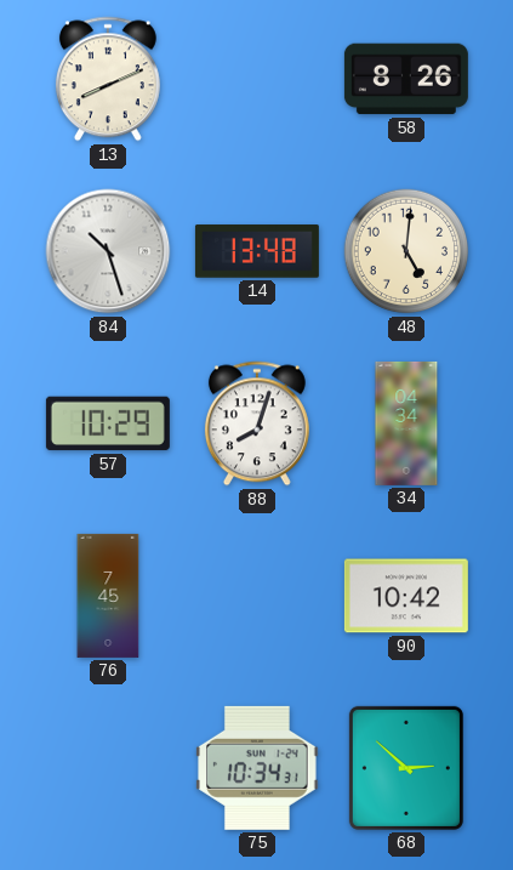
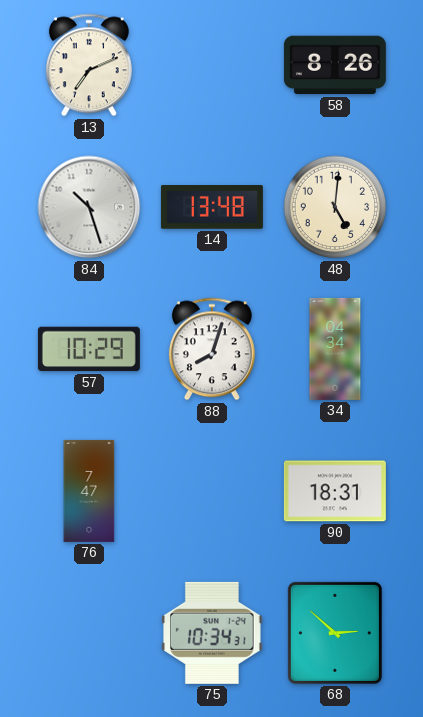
13: 8:11 -> 7:11
76: 7:45 -> 7:47
90: 10:42 -> 18:31
